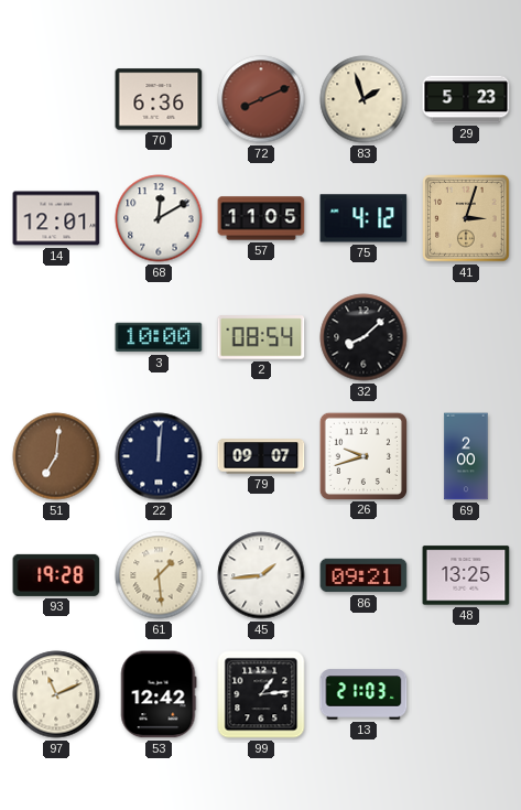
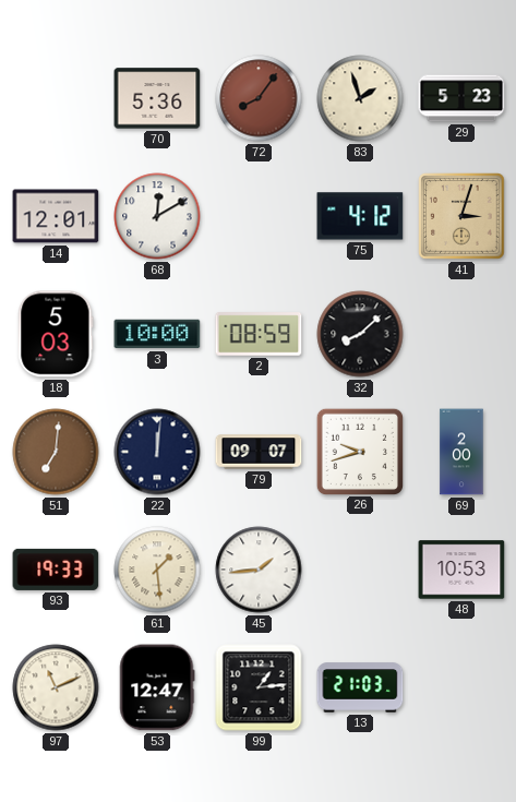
70: 6:36 -> 5:36
72: 8:11 -> 8:06
57: 11:05 -> none
18: none -> 5:03
2: 08:54 -> 08:59
93: 19:28 -> 19:33
86: 09:21 -> none
48: 13:25 -> 10:53
53: 12:42 -> 12:47
